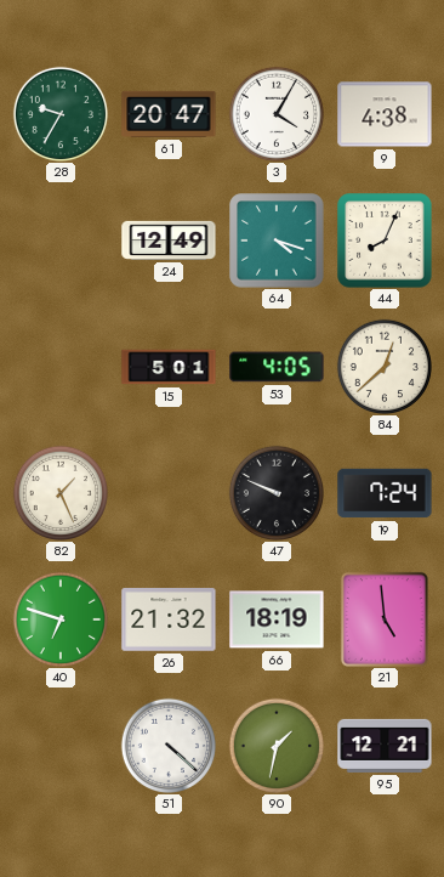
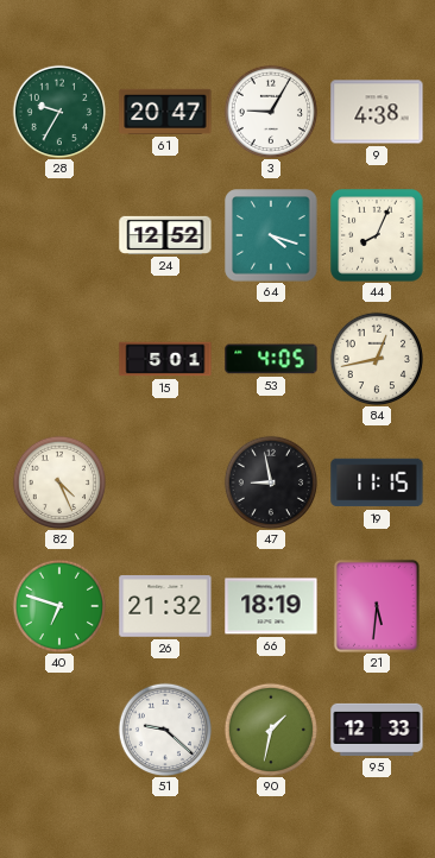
3: 4:05 -> 9:05
24: 12:49 -> 12:52
84: 12:38 -> 12:43
82: 1:26 -> 4:26
47: 9:49 -> 8:58
19: 7:24 -> 11:15
21: 4:59 -> 5:31
51: 4:22 -> 9:22
95: 12:21 -> 12:33
